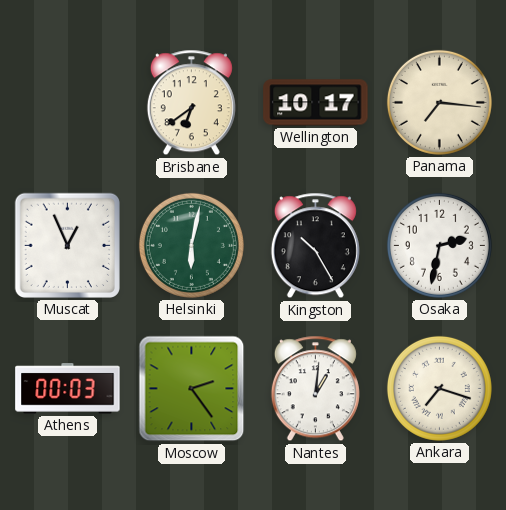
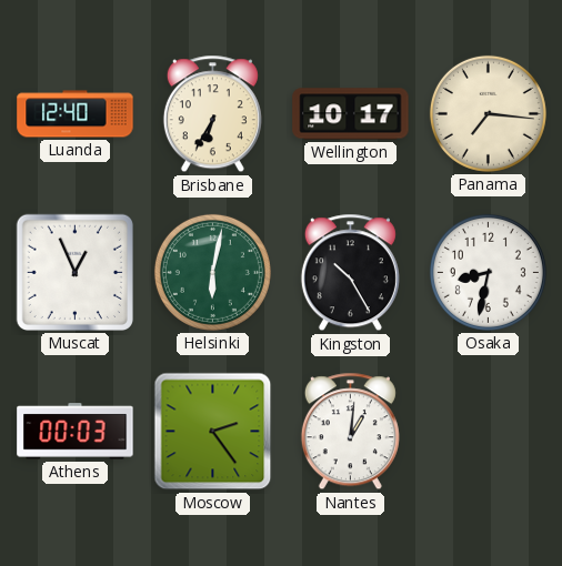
Luanda: none -> 12:40
Brisbane: 6:39 -> 6:35
Osaka: 2:32 -> 8:32
Ankara: 7:18 -> none
